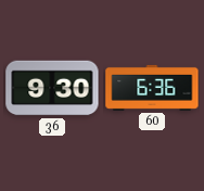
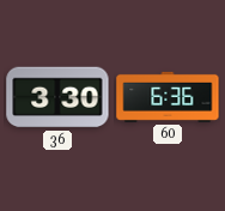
36: 9:30 -> 3:30
